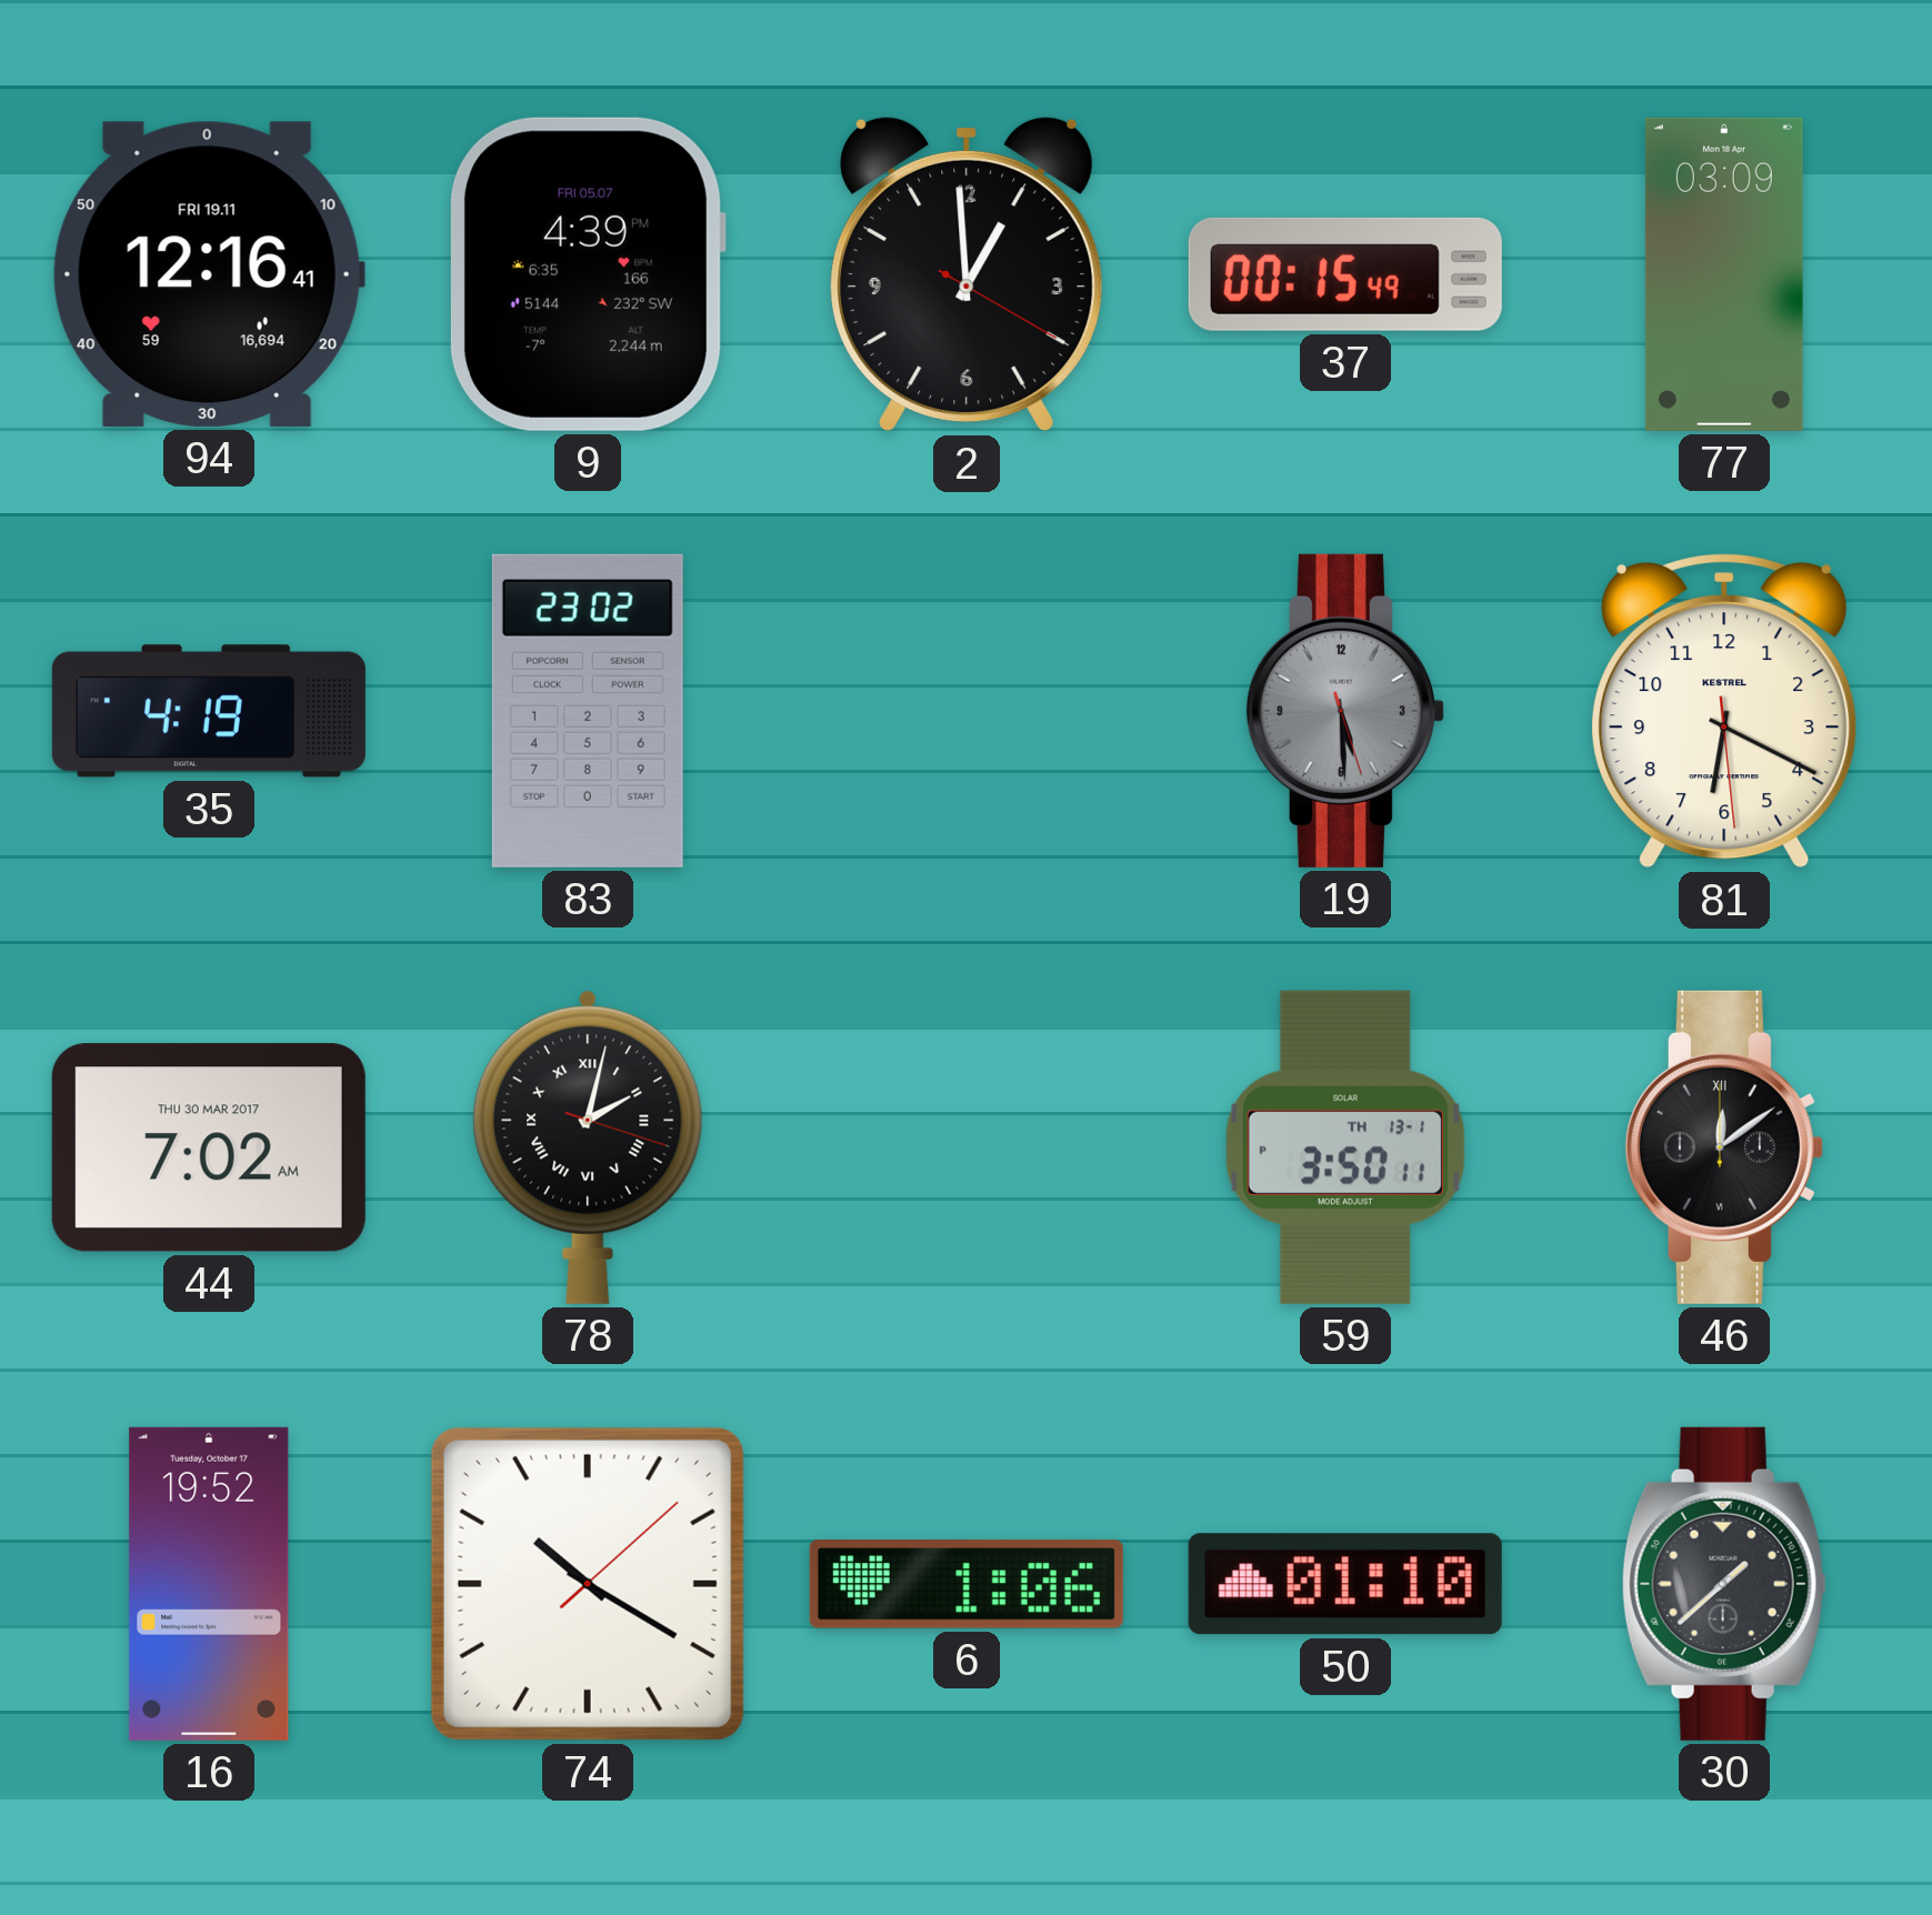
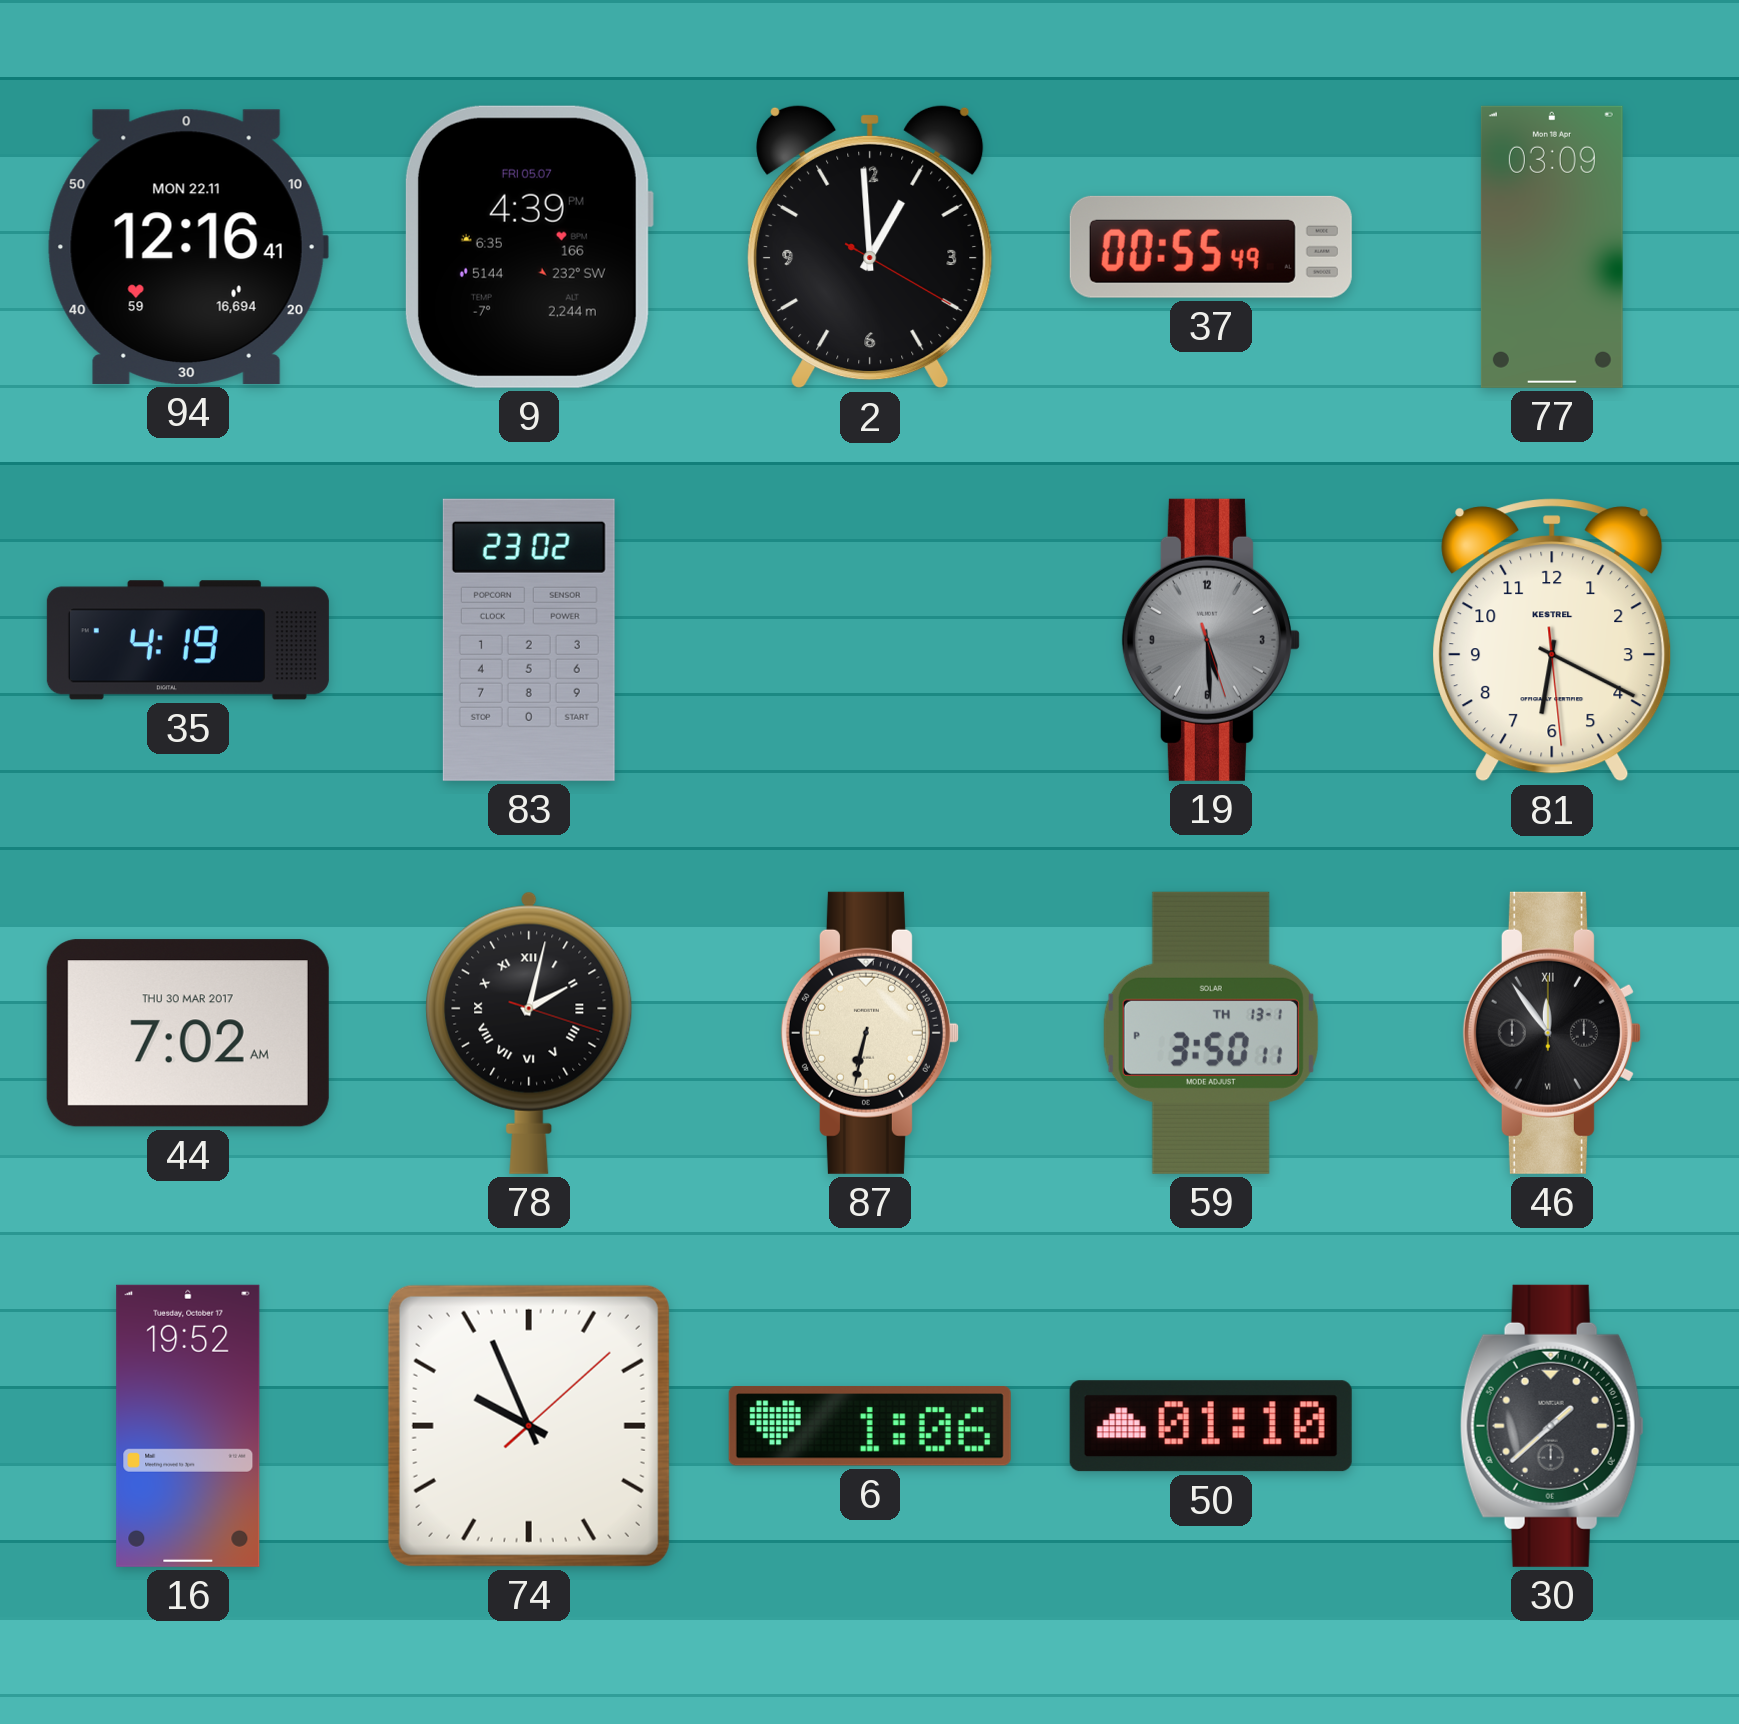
94 date: FRI 19.11 -> MON 22.11
37: 00:15 -> 00:55
87: none -> 6:32
46: 12:09 -> 11:54
74: 10:20 -> 9:56
